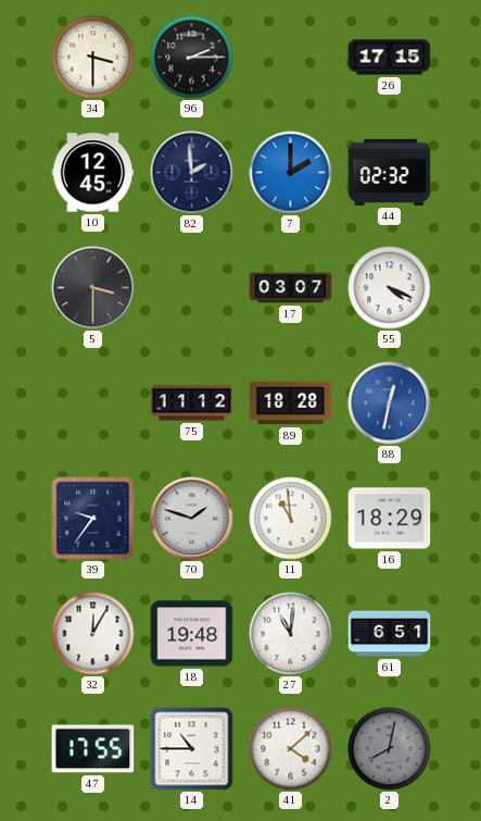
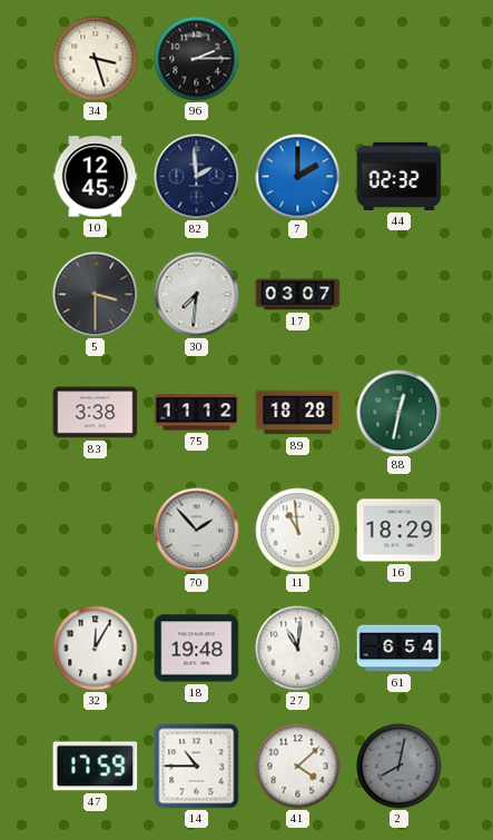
34: 3:30 -> 3:27
26: 17:15 -> none
30: none -> 7:31
55: 4:19 -> none
83: none -> 3:38
88 dial: blue -> green
39: 9:36 -> none
70: 1:48 -> 1:53
61: 6:51 -> 6:54
47: 17:55 -> 17:59
